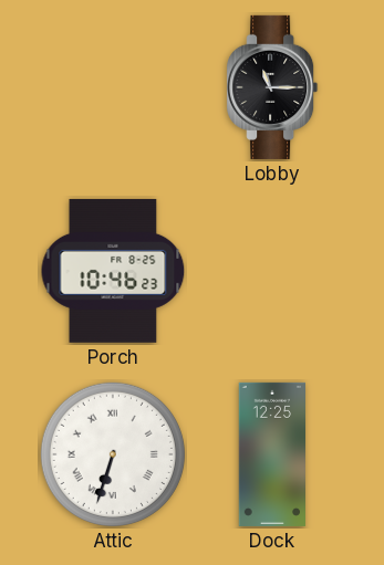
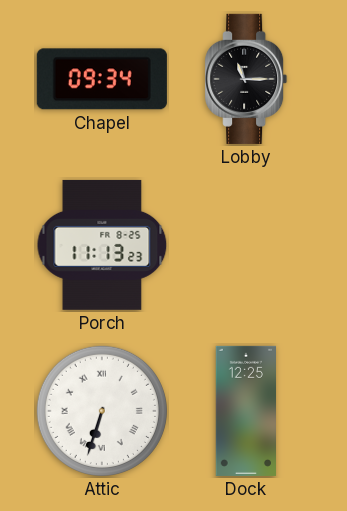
Chapel: none -> 09:34
Porch: 10:46 -> 11:13
